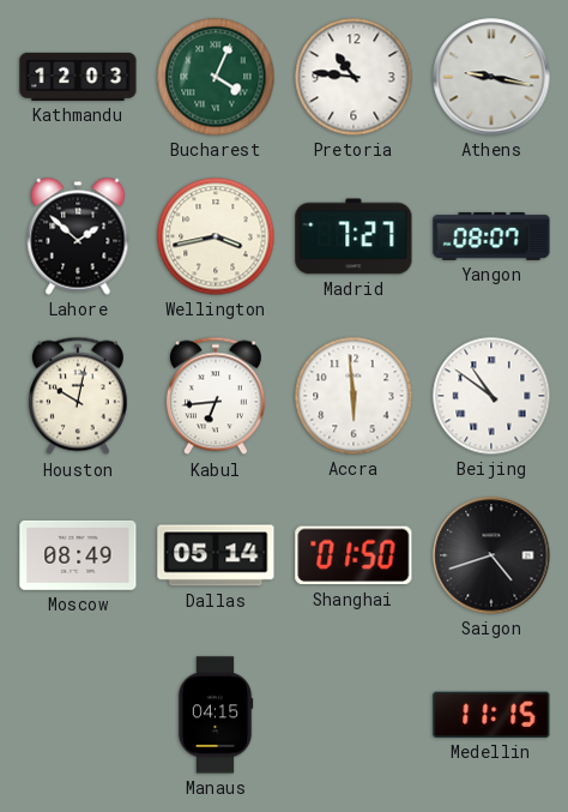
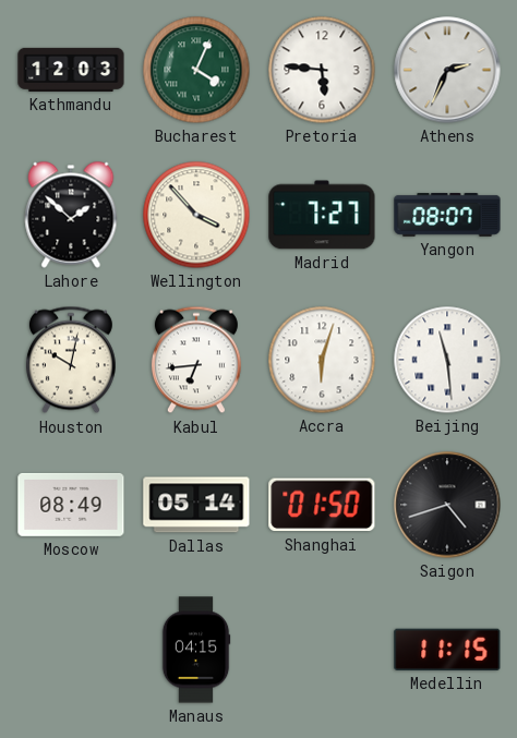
Pretoria: 10:46 -> 5:46
Athens: 9:17 -> 2:34
Wellington: 3:43 -> 3:53
Accra: 5:59 -> 6:03
Beijing: 10:51 -> 11:29
